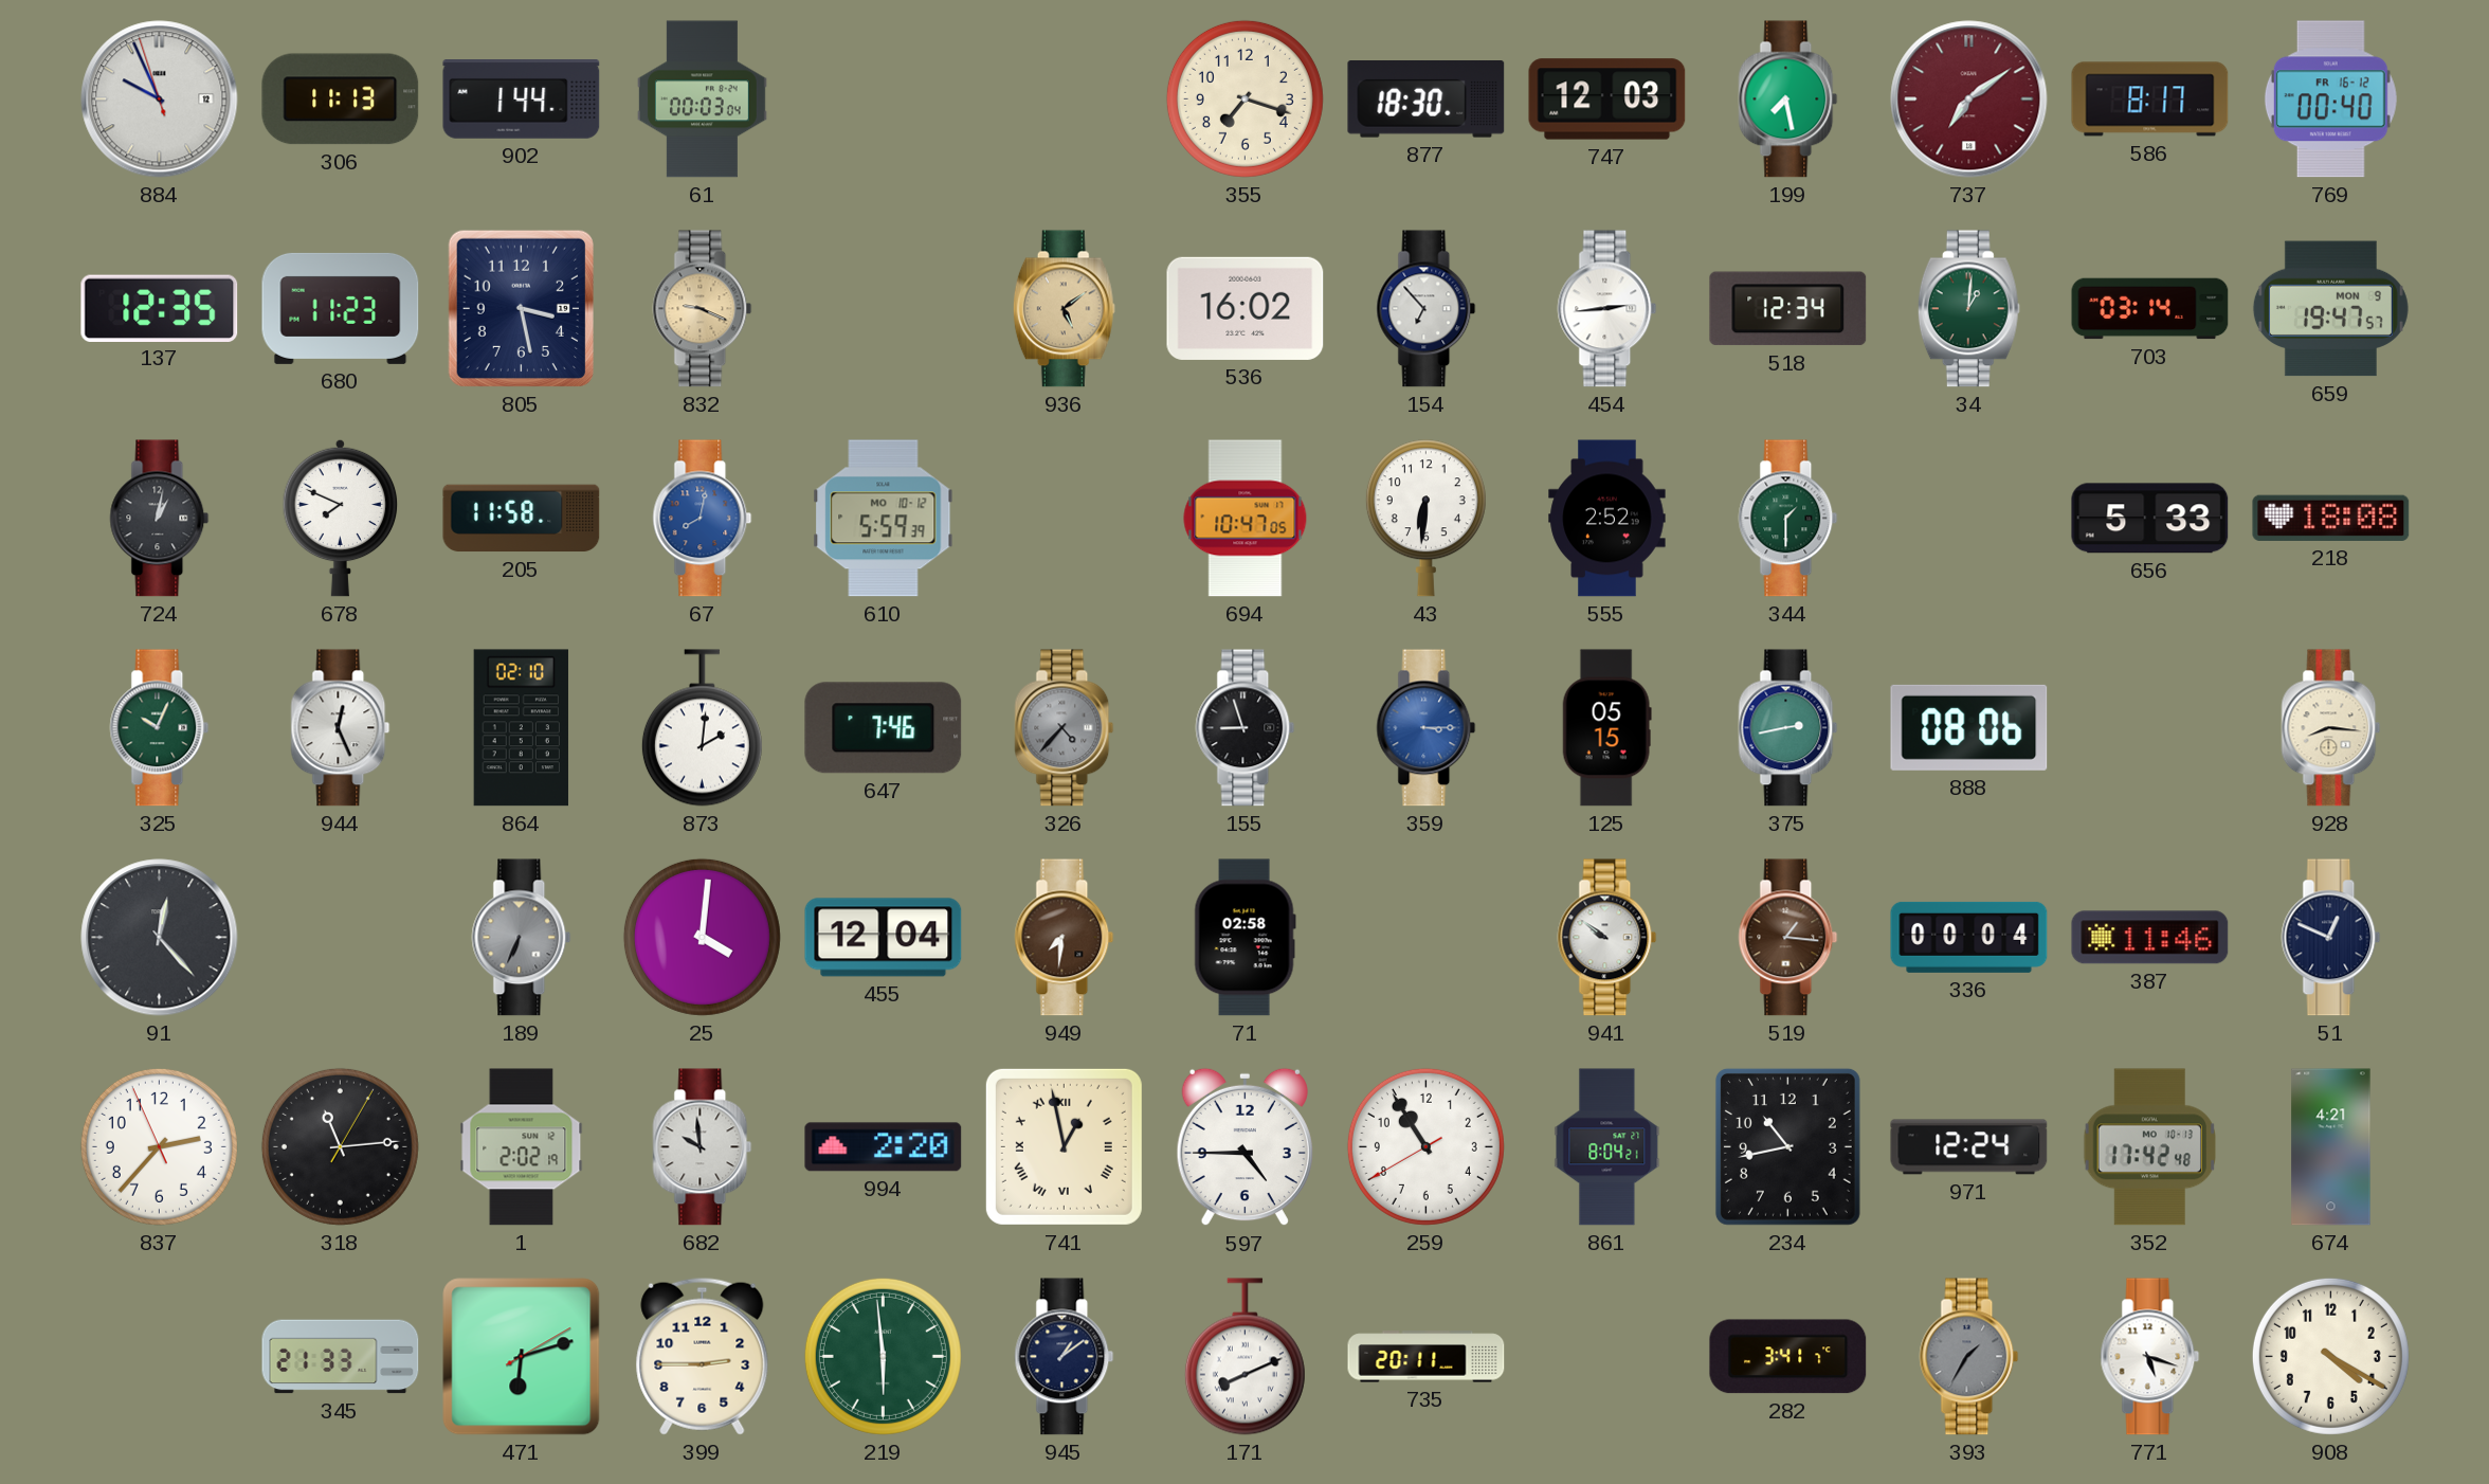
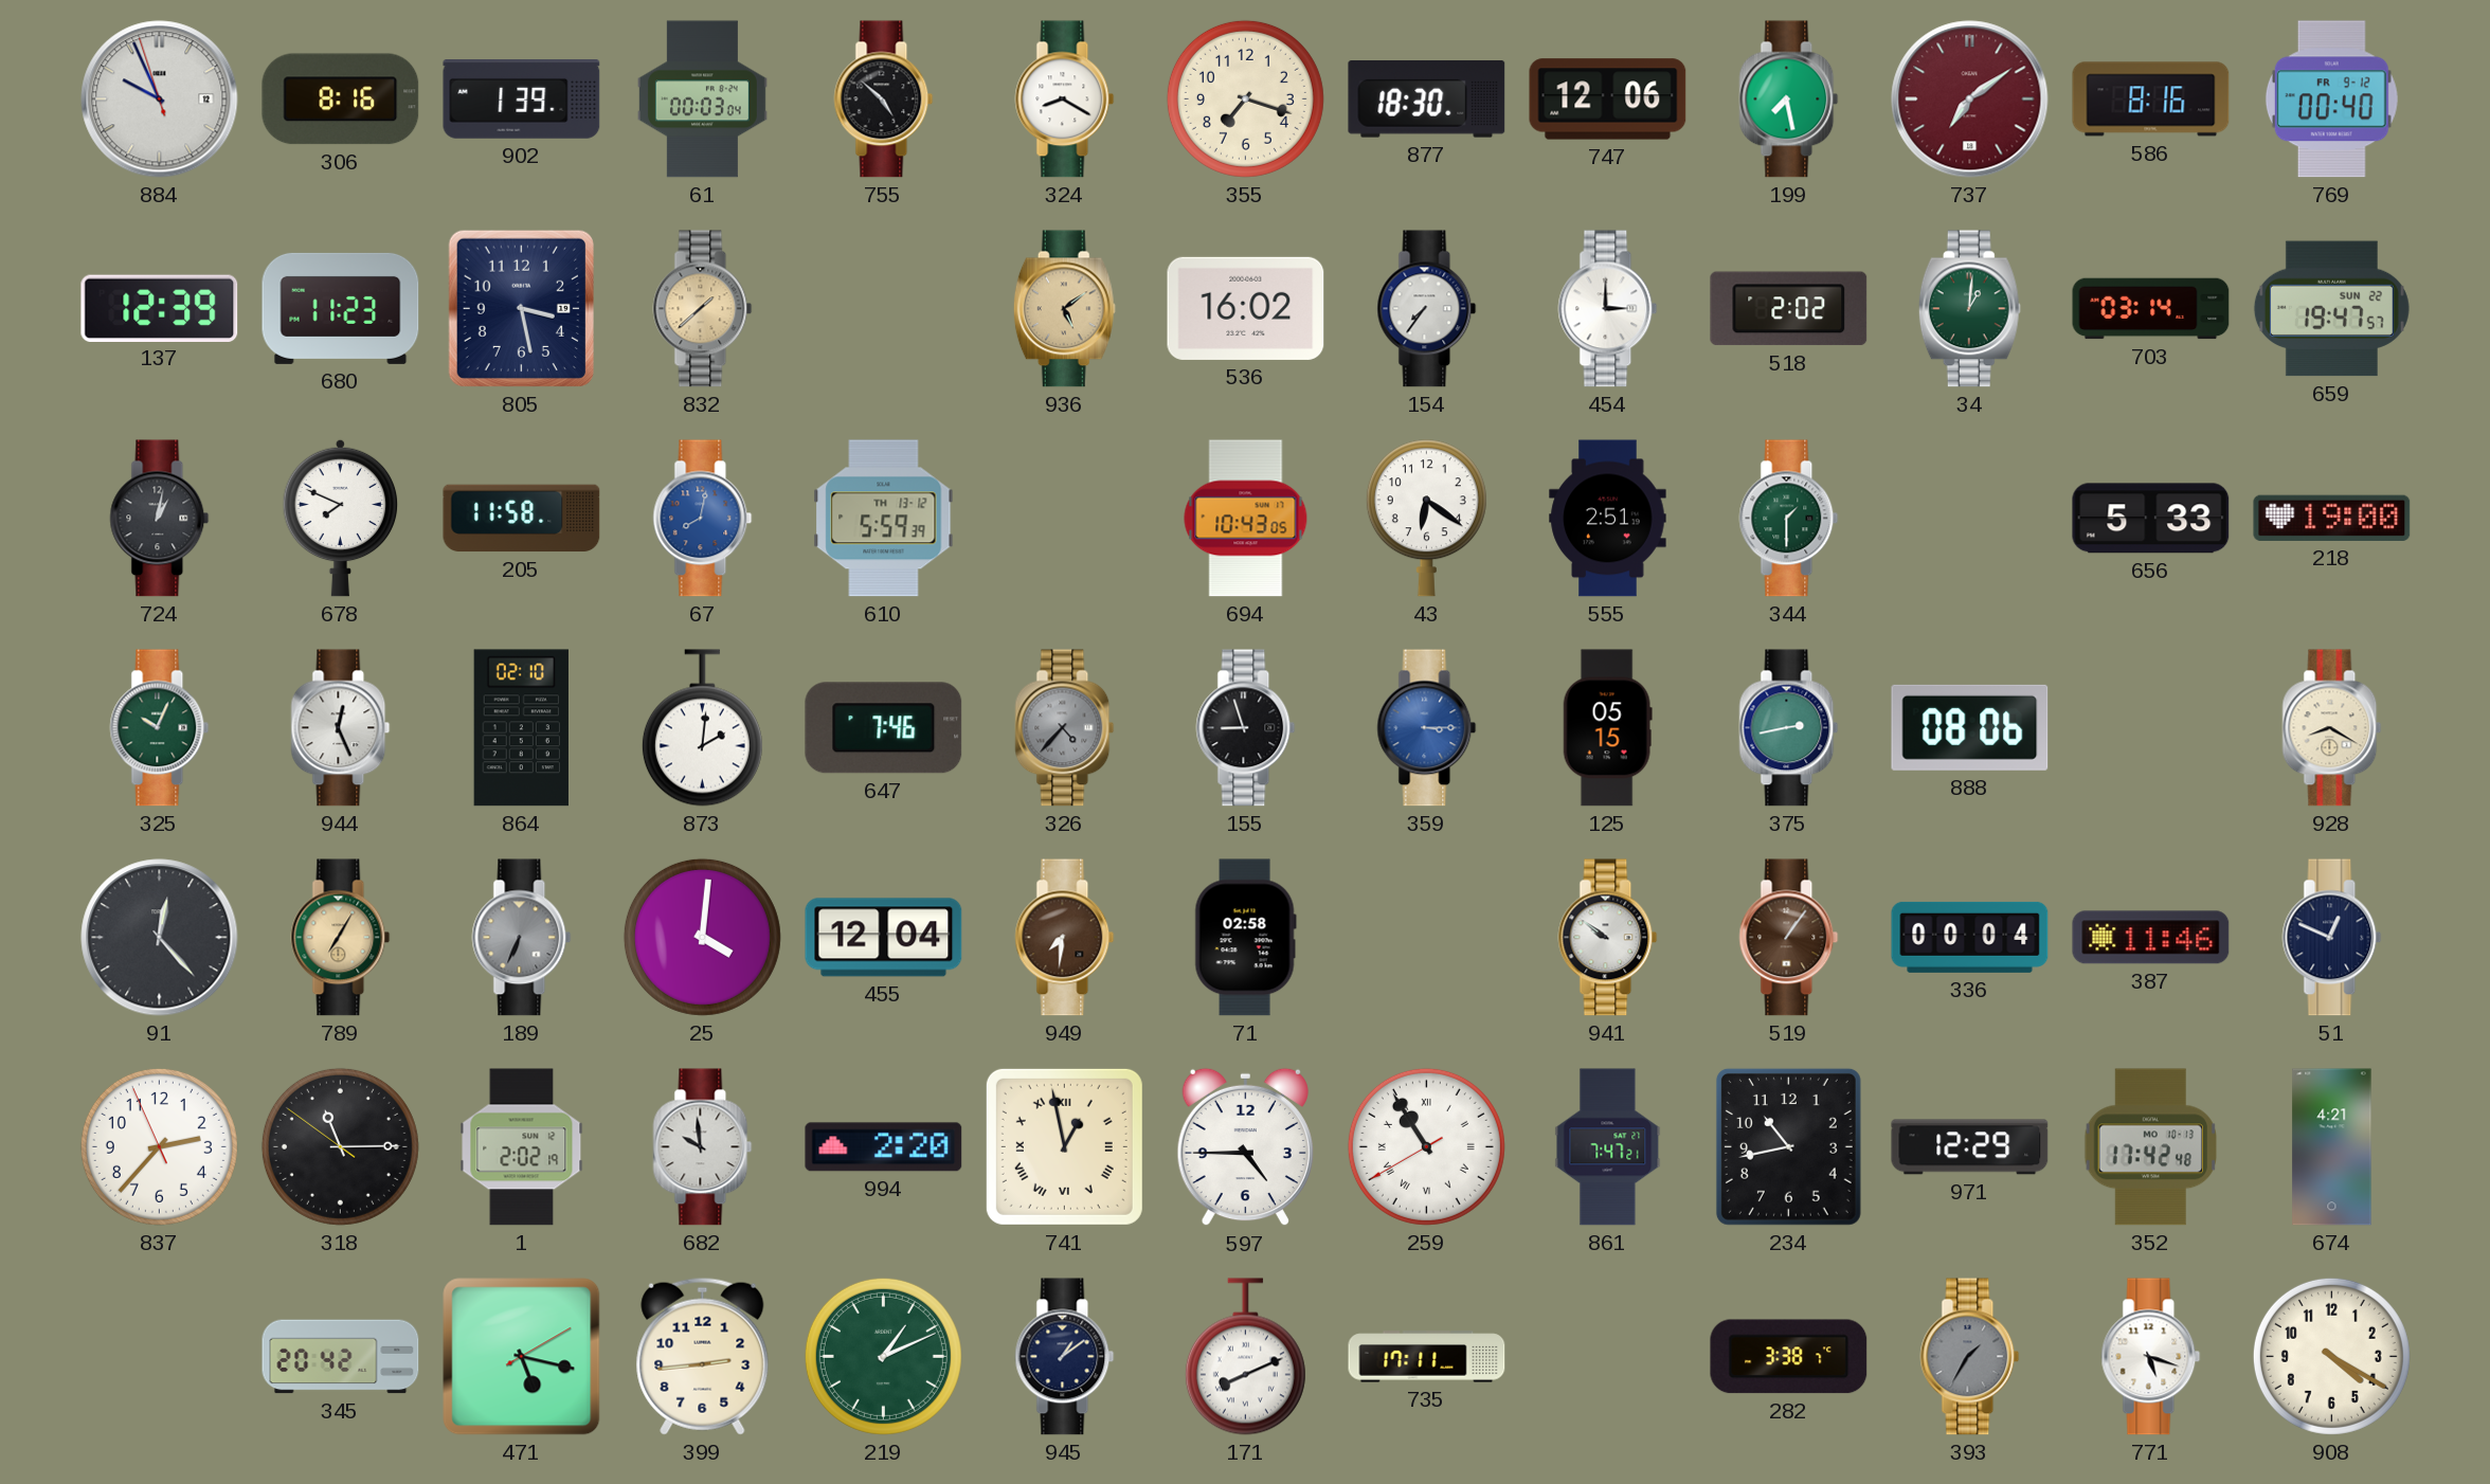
306: 11:13 -> 8:16
902: 1:44 -> 1:39
755: none -> 4:52
324: none -> 8:20
747: 12:03 -> 12:06
586: 8:17 -> 8:16
769 date: FR 16-12 -> FR 9-12
137: 12:35 -> 12:39
832: 9:19 -> 1:38
154: 6:53 -> 7:36
454: 2:44 -> 3:00
518: 12:34 -> 2:02
659 date: MON 9 -> SUN 22
610 date: MO 10-12 -> TH 13-12
694: 10:47 -> 10:43
43: 6:31 -> 6:21
555: 2:52 -> 2:51
218: 18:08 -> 19:00
928: 8:16 -> 8:20
789: none -> 7:05
519: 1:16 -> 1:06
318: 11:14:05 -> 11:14:51
259 numerals: Arabic -> Roman
861: 8:04 -> 7:47
971: 12:24 -> 12:29
345: 21:33 -> 20:42
471: 6:12 -> 5:17
399: 2:45 -> 2:44
219: 5:59 -> 1:11
735: 20:11 -> 17:11
282: 3:41 -> 3:38
